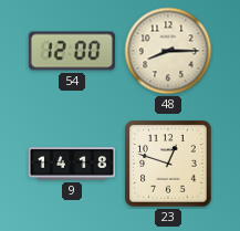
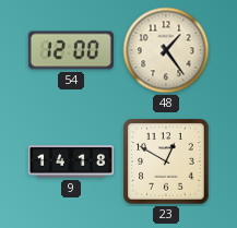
48: 8:15 -> 1:24
23: 12:48 -> 12:50
